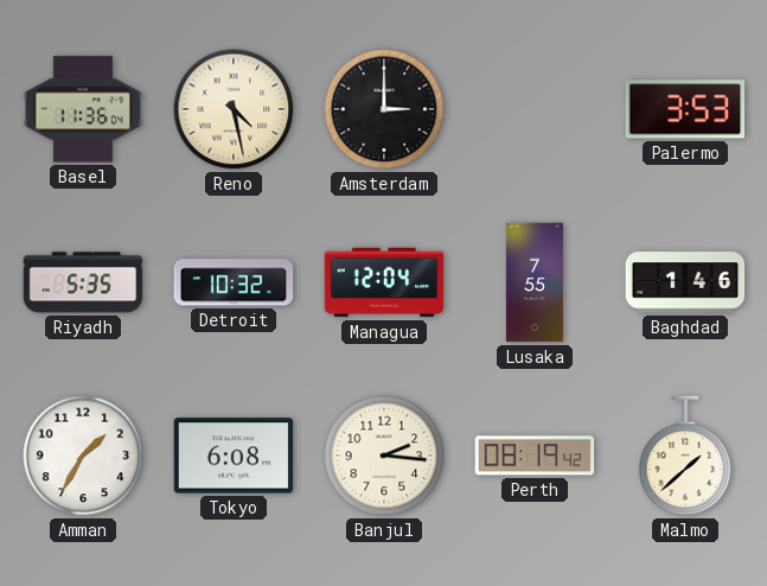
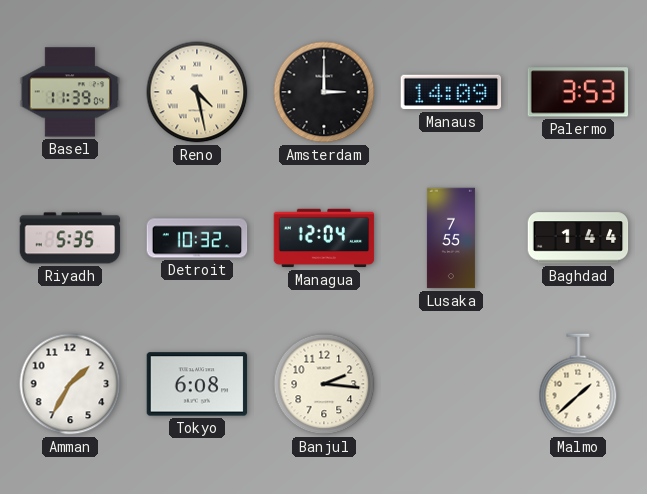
Basel: 11:36 -> 11:39
Manaus: none -> 14:09
Baghdad: 1:46 -> 1:44
Perth: 08:19 -> none
